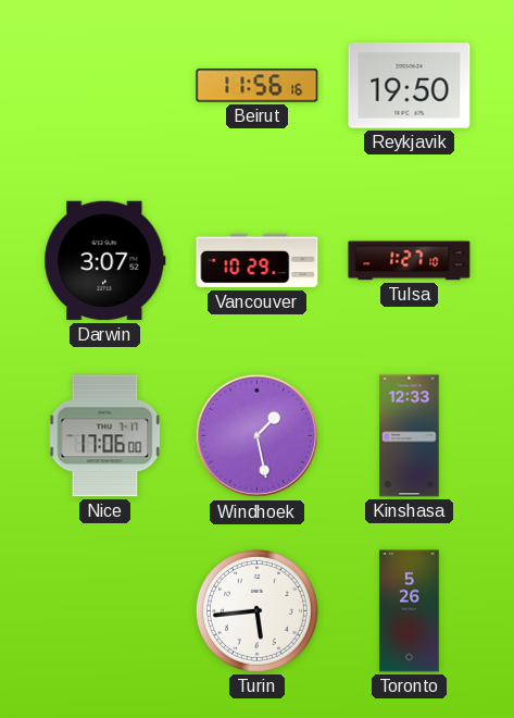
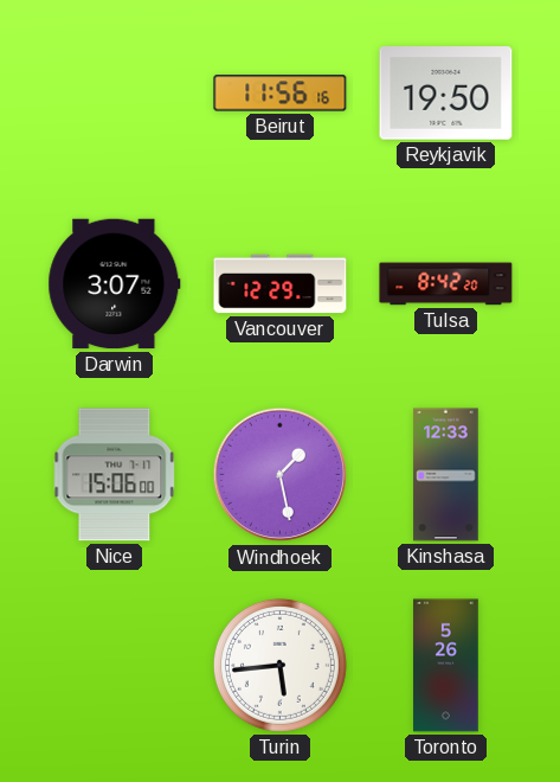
Vancouver: 10:29 -> 12:29
Tulsa: 1:27 -> 8:42
Nice: 17:06 -> 15:06
